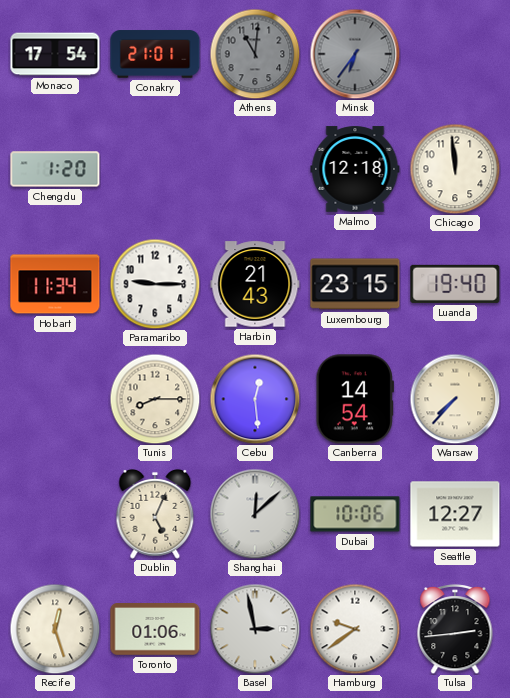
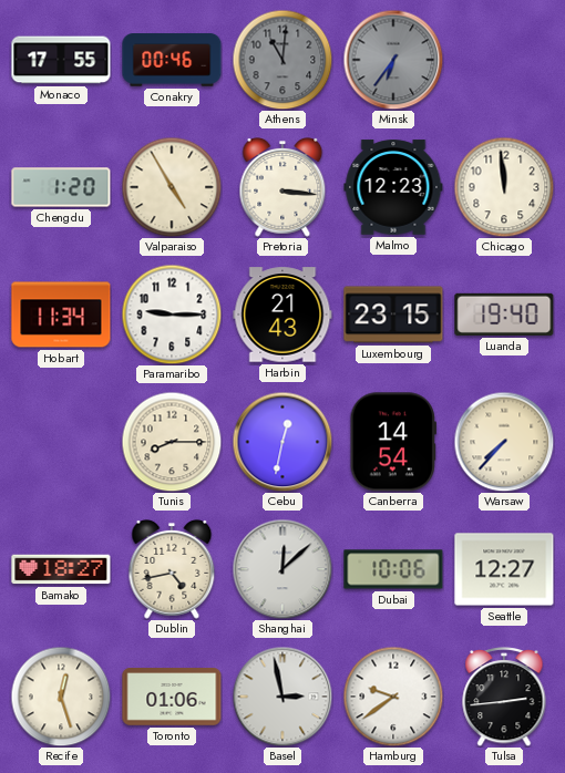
Monaco: 17:54 -> 17:55
Conakry: 21:01 -> 00:46
Valparaiso: none -> 4:55
Pretoria: none -> 3:16
Malmo: 12:18 -> 12:23
Cebu: 12:29 -> 12:32
Bamako: none -> 18:27
Dublin: 5:04 -> 4:43
